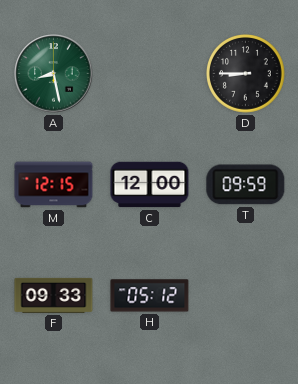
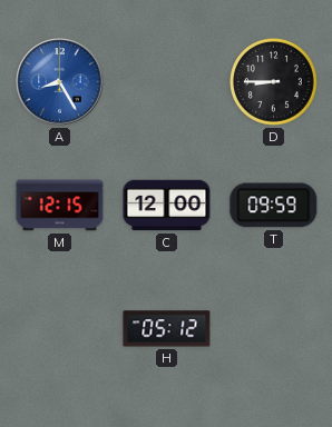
A: 8:28 -> 8:25
A dial: green -> blue
F: 09:33 -> none
